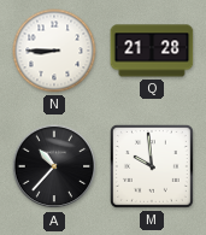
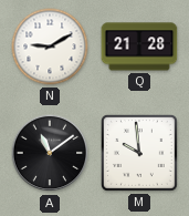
N: 8:45 -> 9:10
A: 10:37 -> 11:09
